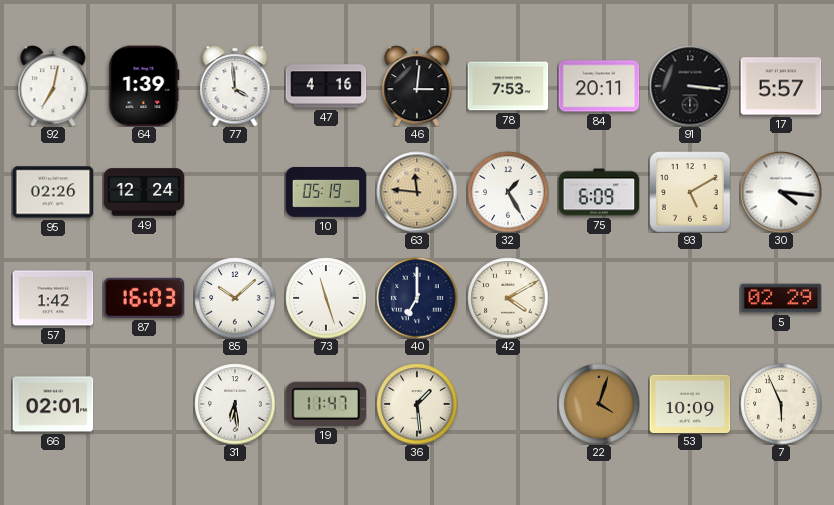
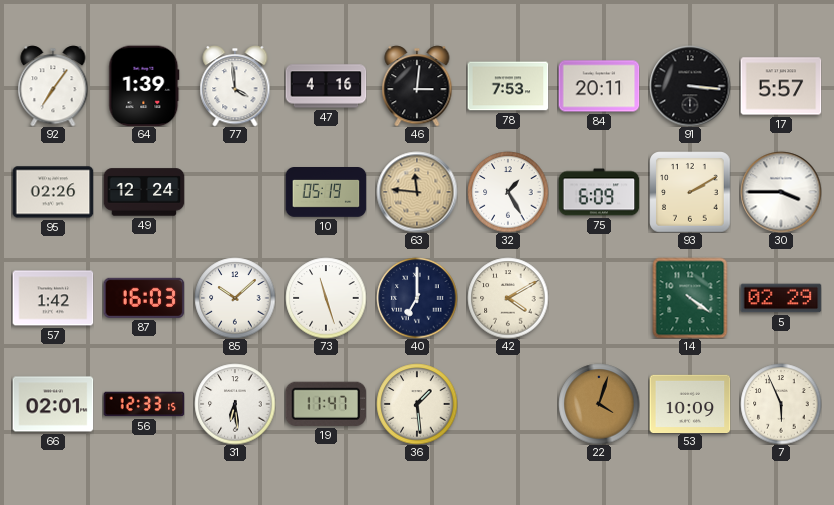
92: 7:02 -> 7:06
93: 5:10 -> 2:10
30: 4:16 -> 3:45
14: none -> 4:21
56: none -> 12:33
